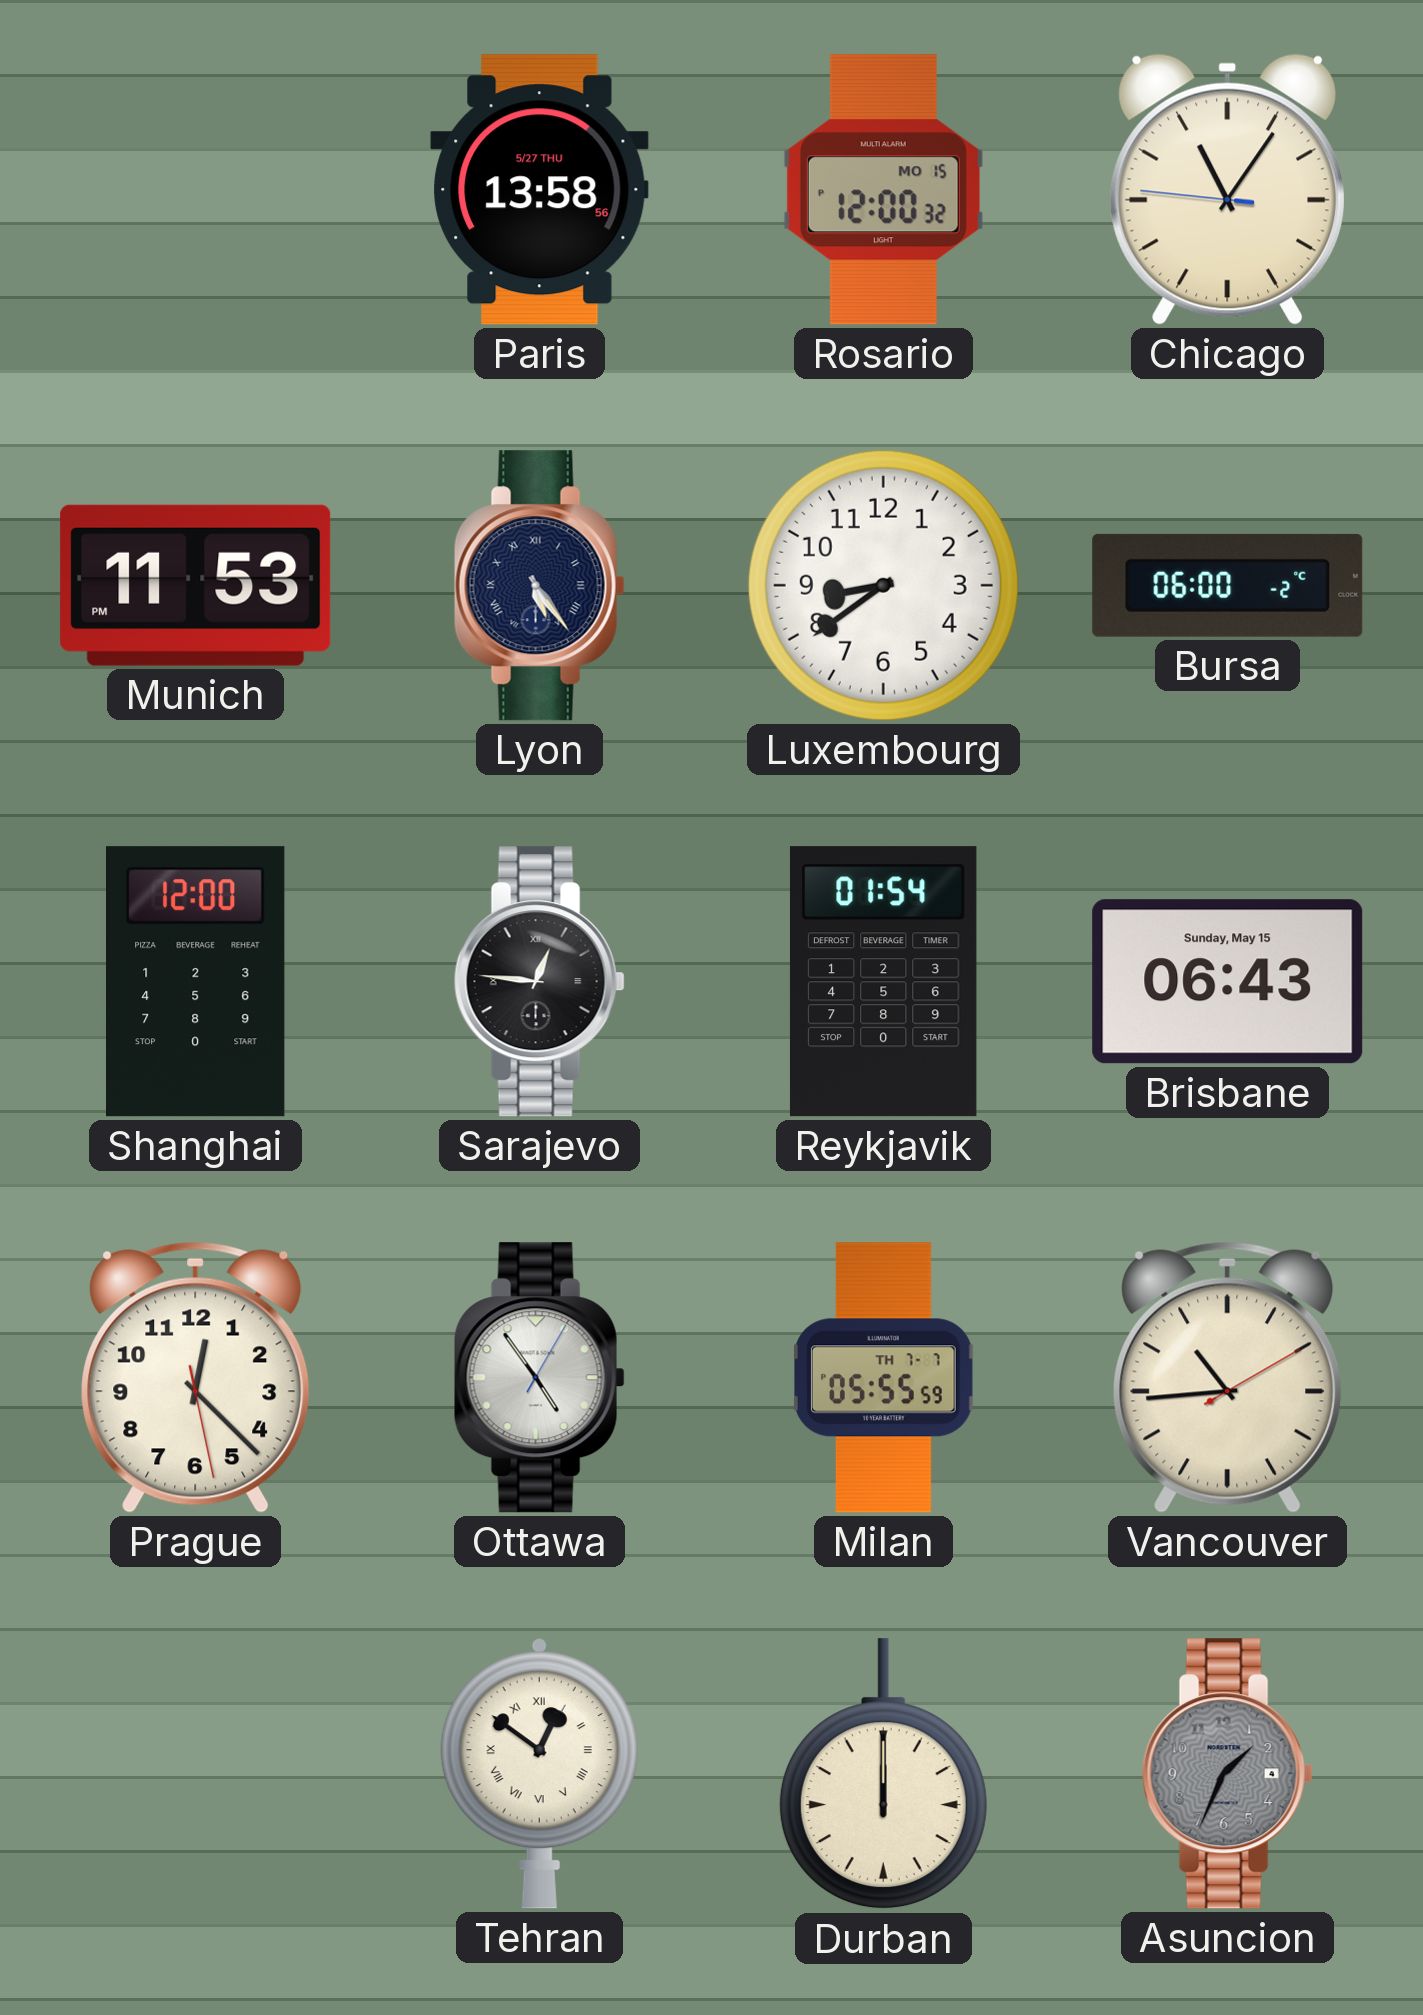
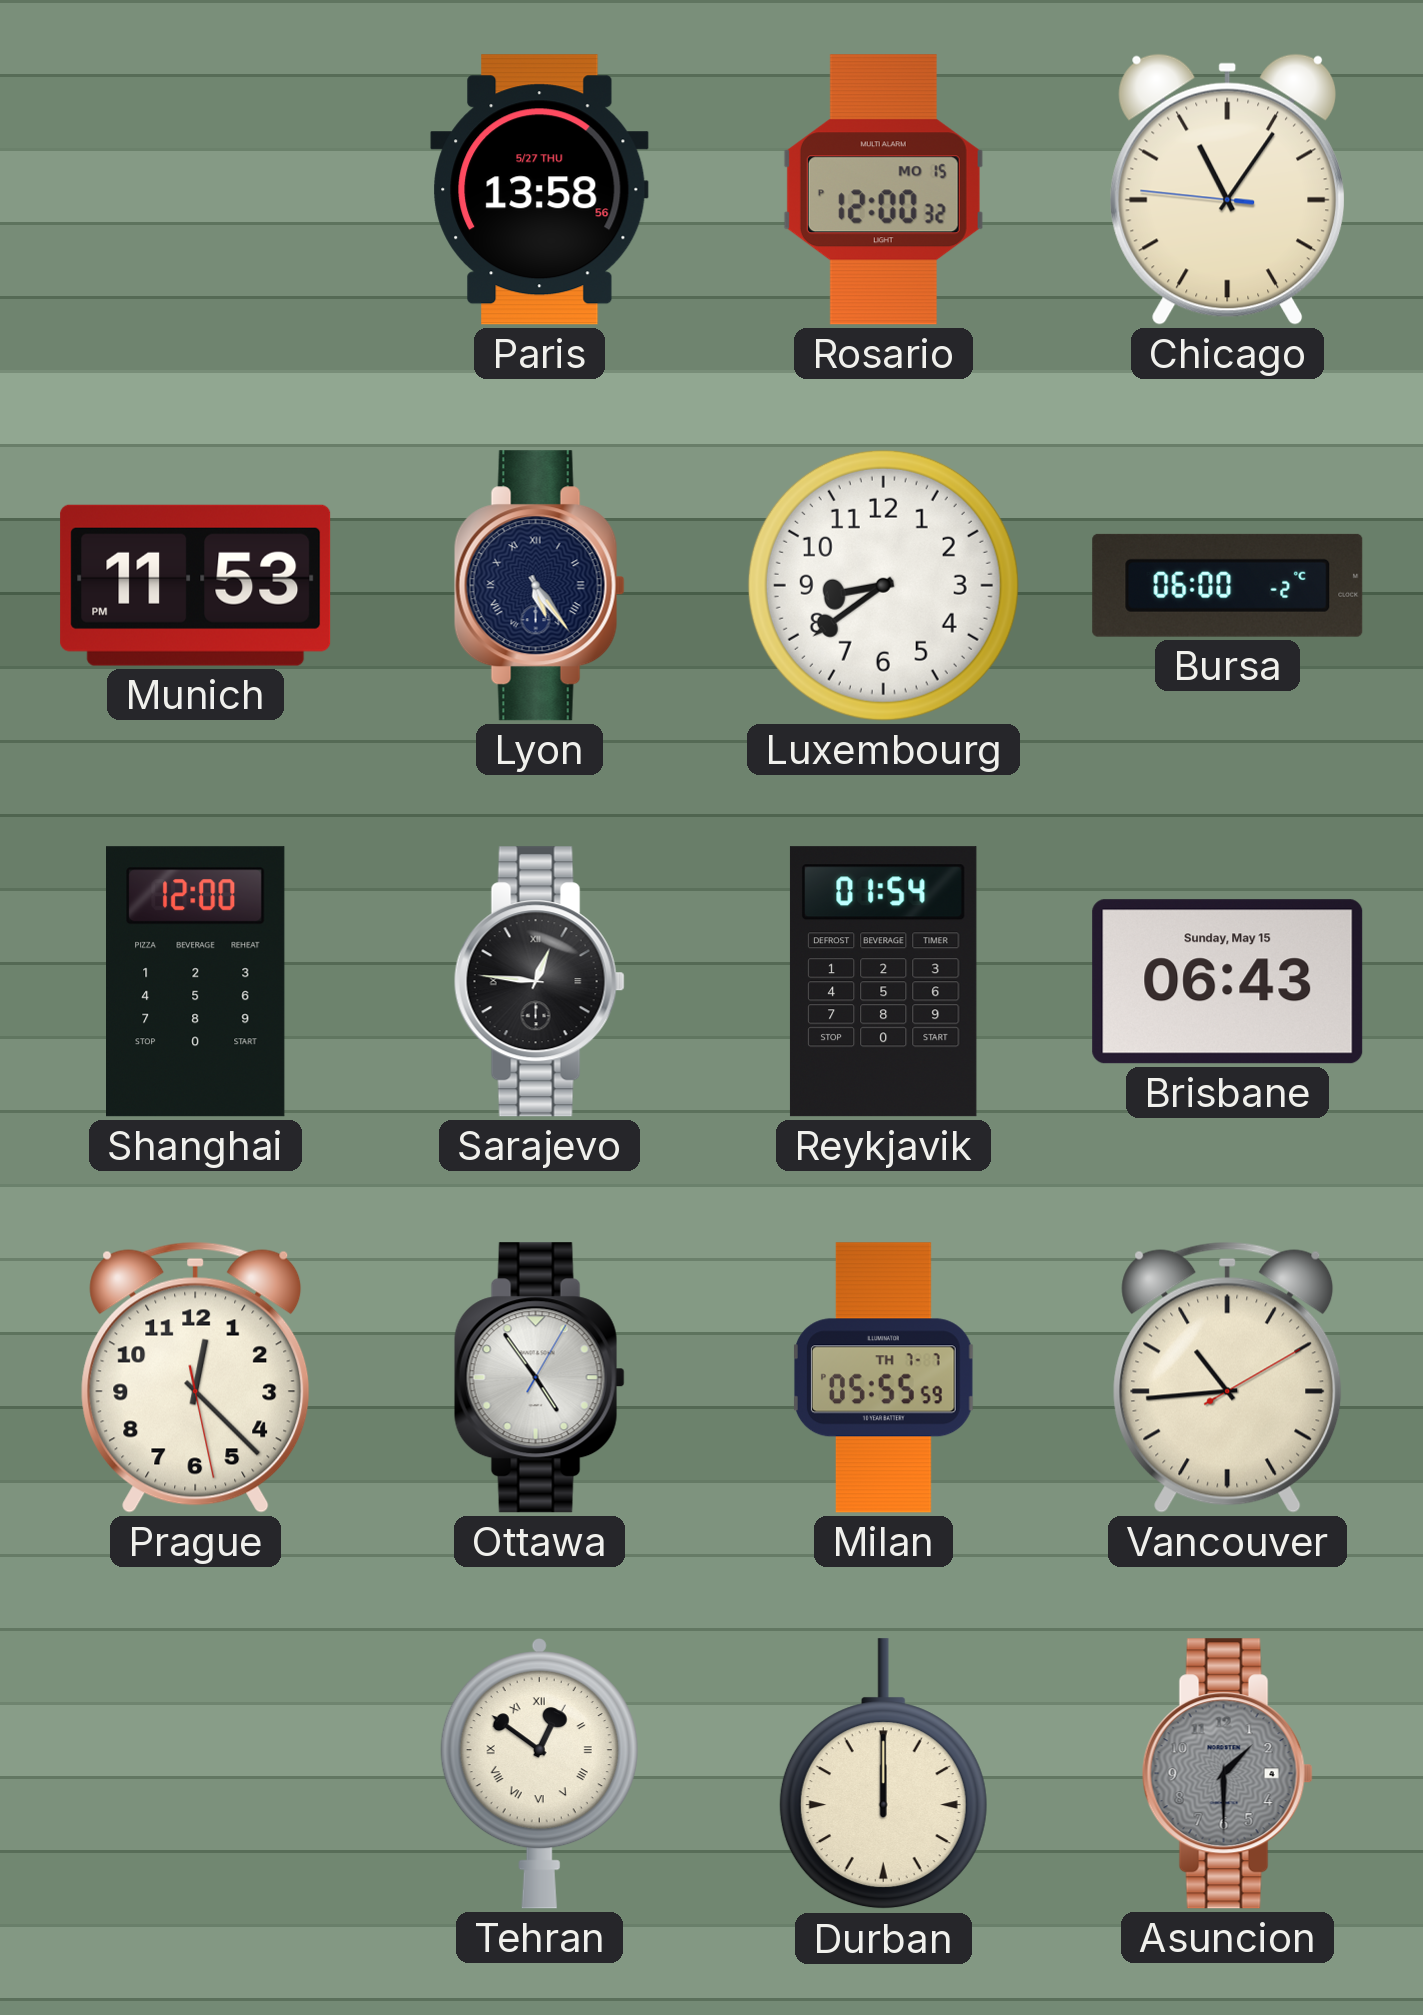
Asuncion: 1:34 -> 1:30
